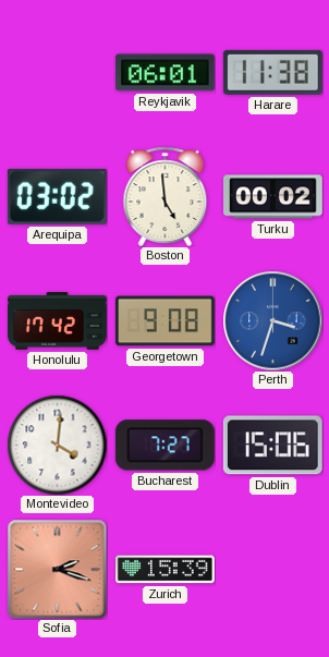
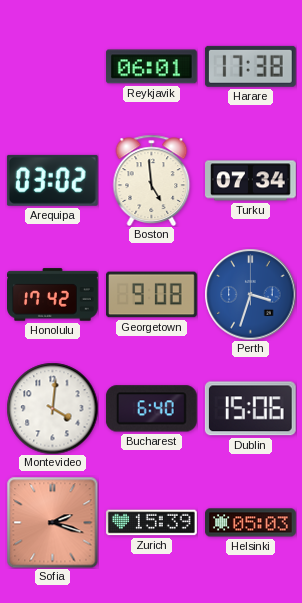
Harare: 11:38 -> 17:38
Turku: 00:02 -> 07:34
Bucharest: 7:27 -> 6:40
Helsinki: none -> 05:03
